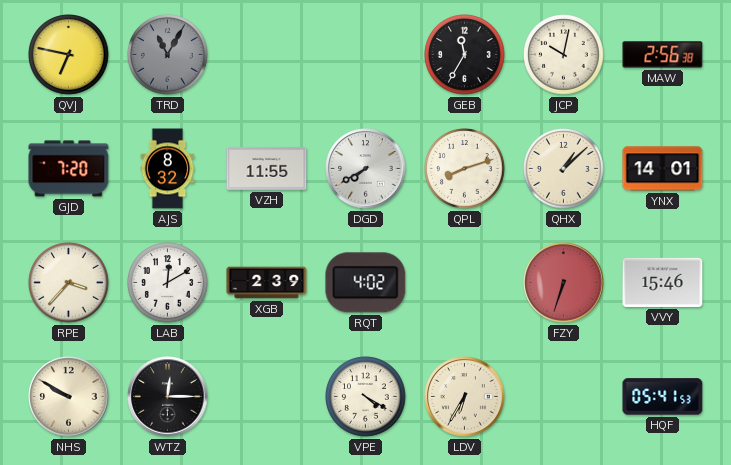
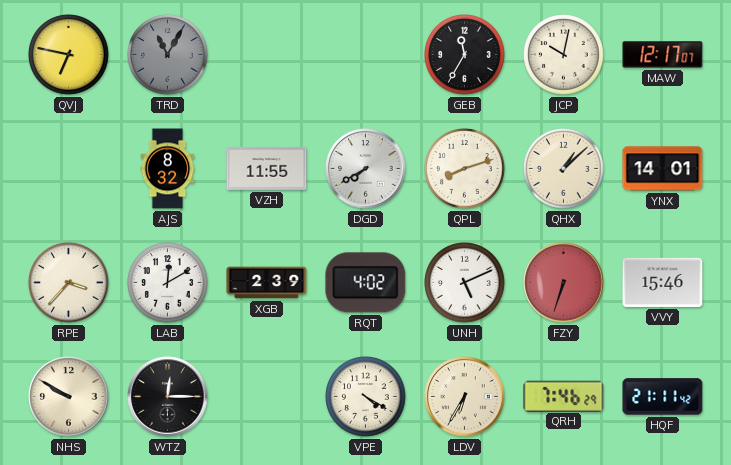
MAW: 2:56 -> 12:17
GJD: 7:20 -> none
UNH: none -> 5:11
QRH: none -> 7:46
HQF: 05:41 -> 21:11
